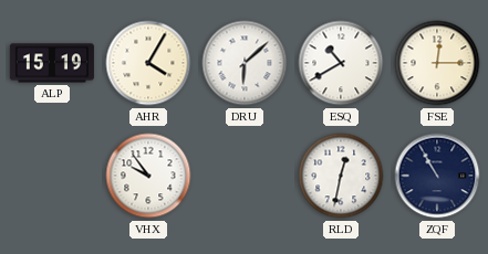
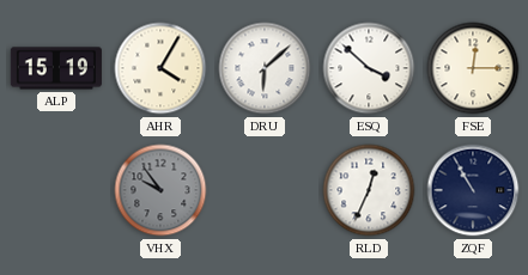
ESQ: 10:40 -> 3:52
VHX dial: white -> grey
RLD: 12:32 -> 12:34
